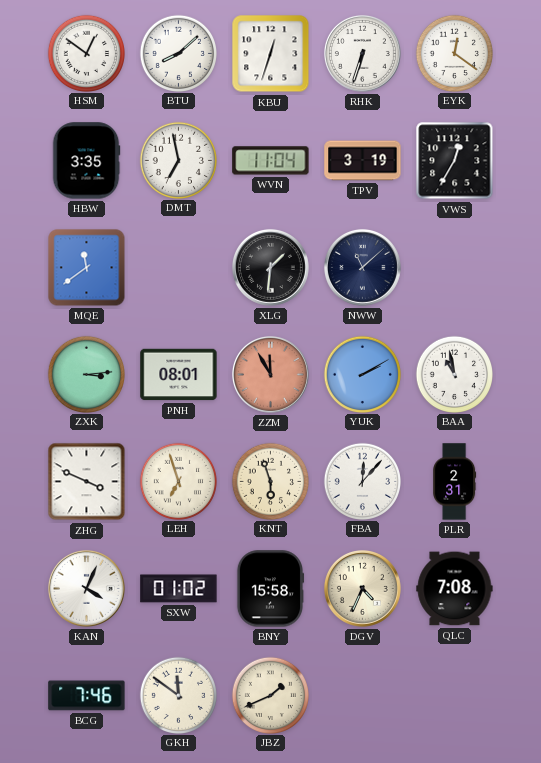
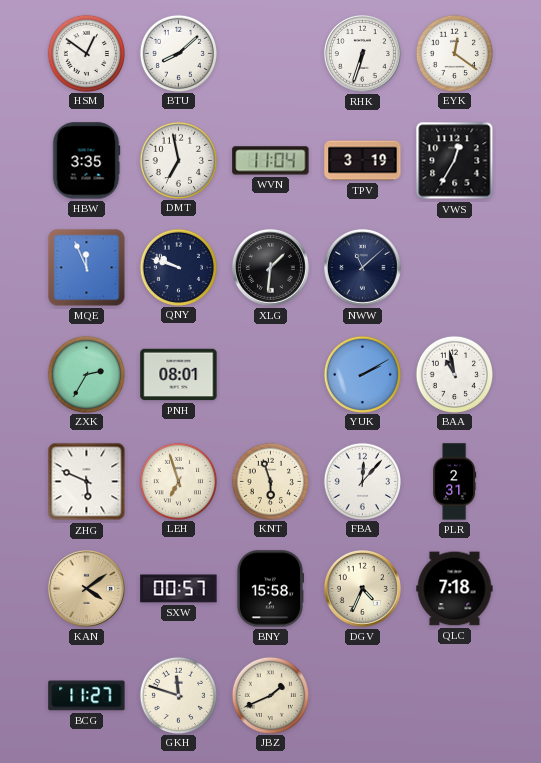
KBU: 12:33 -> none
MQE: 11:39 -> 11:56
QNY: none -> 9:48
ZXK: 3:14 -> 2:35
ZZM: 11:55 -> none
ZHG: 3:49 -> 5:49
KAN: 4:04 -> 4:09
KAN dial: white -> champagne
SXW: 01:02 -> 00:57
QLC: 7:08 -> 7:18
BCG: 7:46 -> 11:27
GKH: 11:51 -> 11:48
